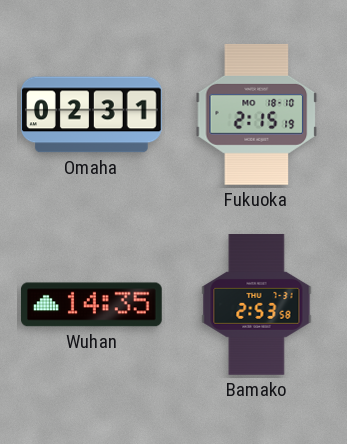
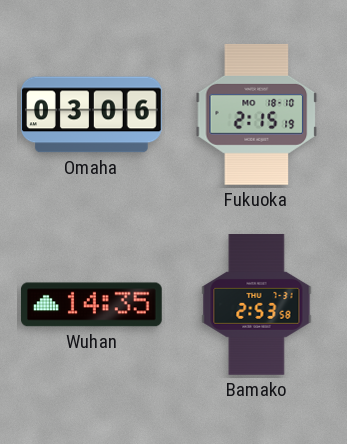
Omaha: 02:31 -> 03:06
